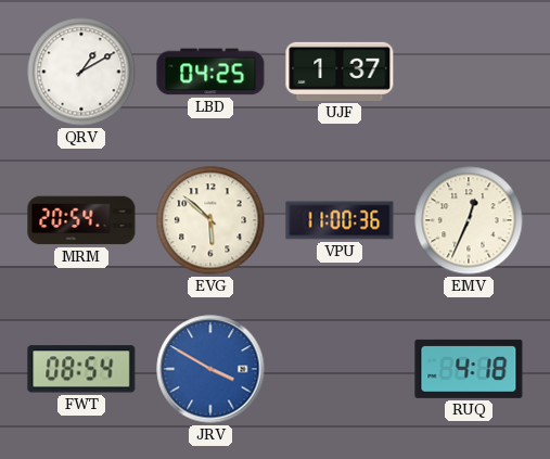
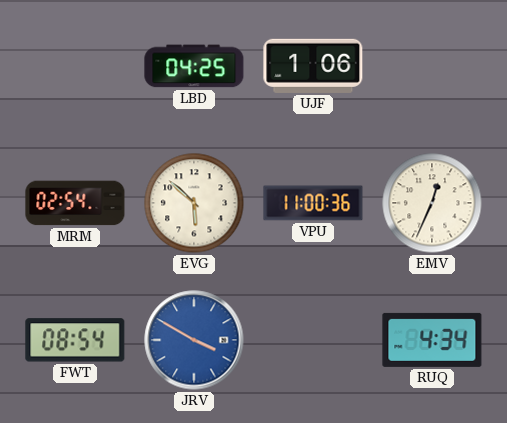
QRV: 1:10 -> none
UJF: 1:37 -> 1:06
MRM: 20:54 -> 02:54
RUQ: 4:18 -> 4:34
